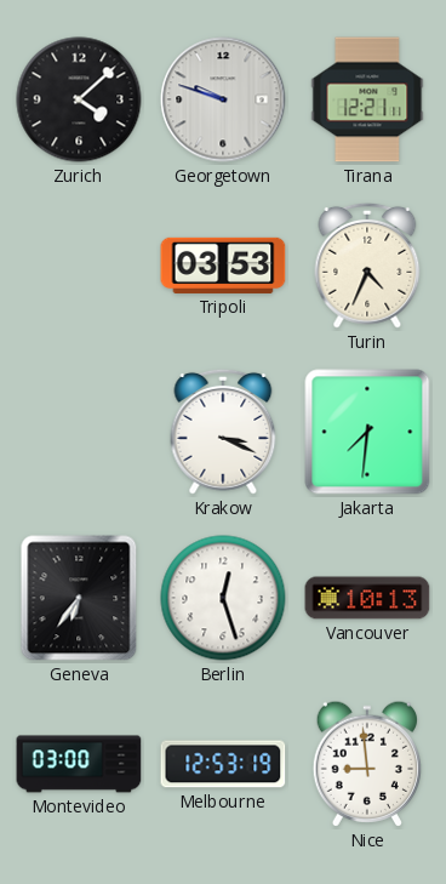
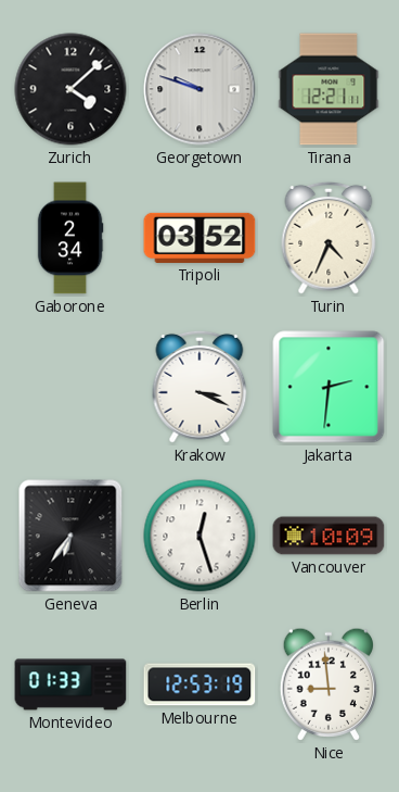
Gaborone: none -> 2:34
Tripoli: 03:53 -> 03:52
Jakarta: 7:31 -> 2:31
Vancouver: 10:13 -> 10:09
Montevideo: 03:00 -> 01:33
